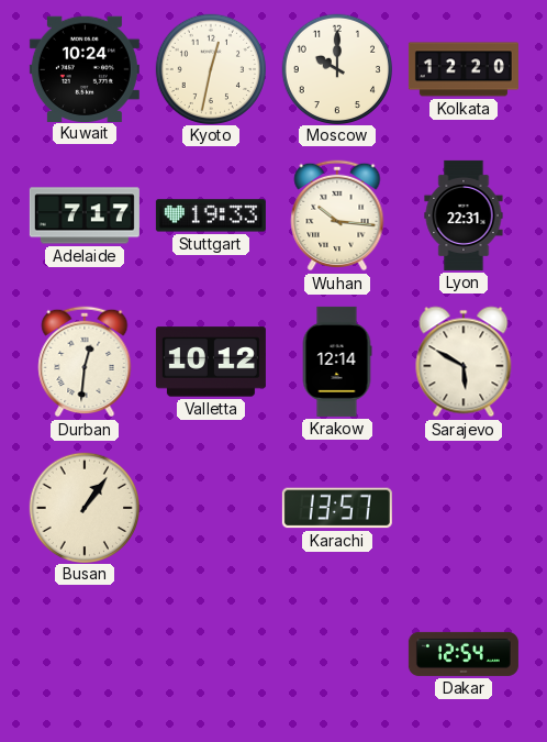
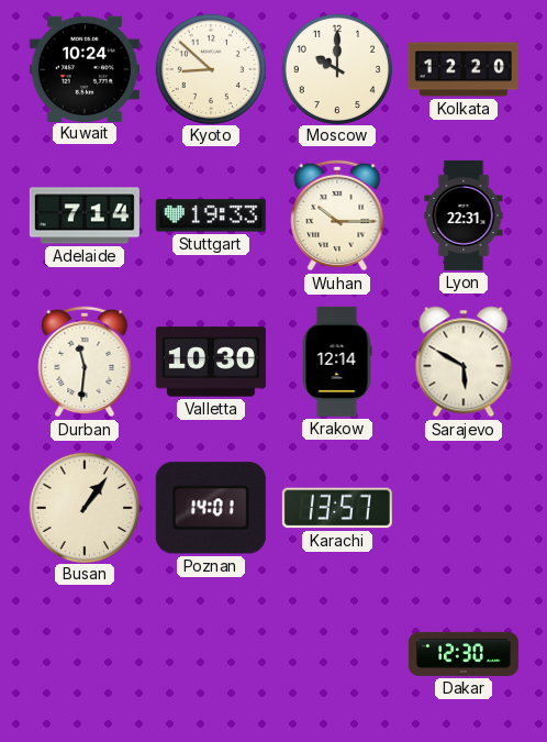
Kyoto: 12:32 -> 8:52
Adelaide: 7:17 -> 7:14
Wuhan: 10:16 -> 10:15
Durban: 12:31 -> 11:31
Valletta: 10:12 -> 10:30
Poznan: none -> 14:01
Dakar: 12:54 -> 12:30
